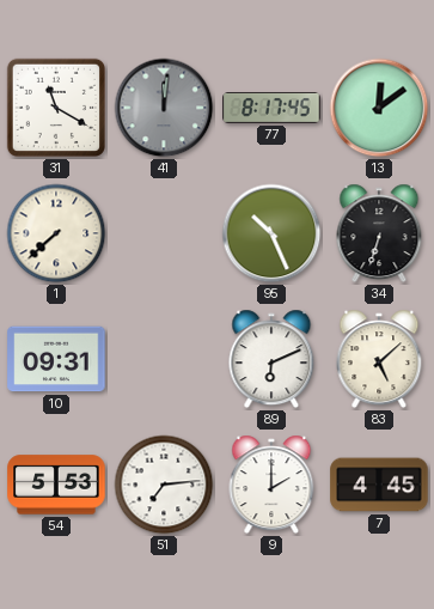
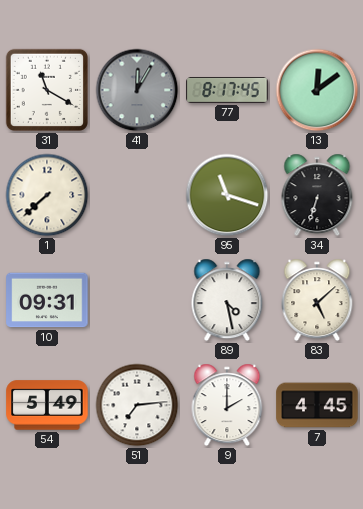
41: 12:01 -> 12:05
95: 10:26 -> 11:18
89: 6:11 -> 4:28
54: 5:53 -> 5:49
